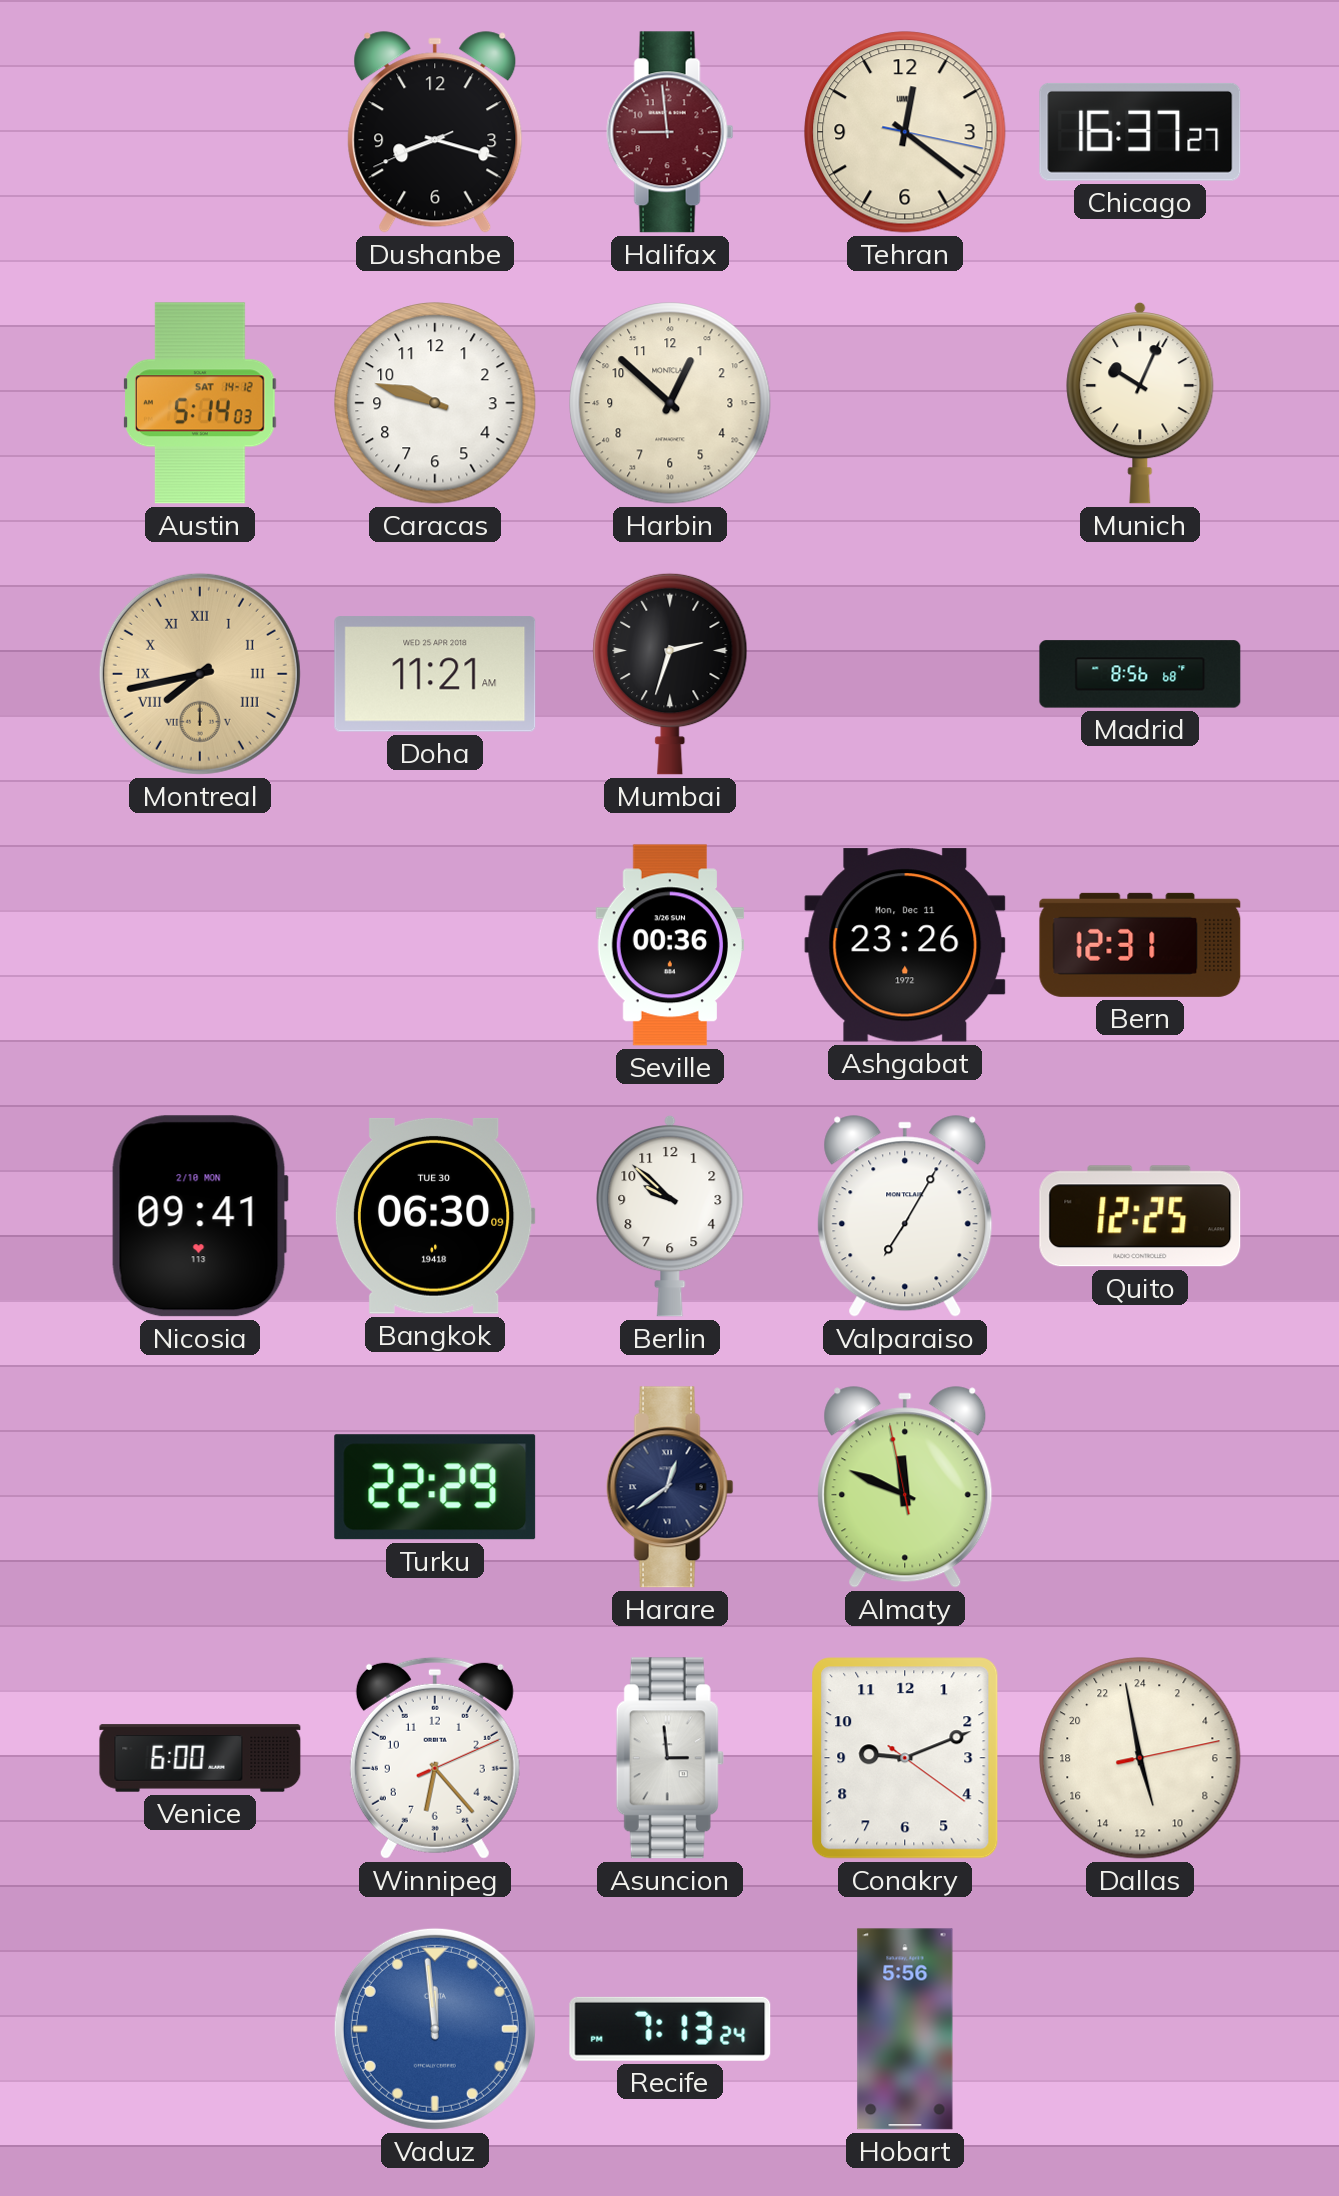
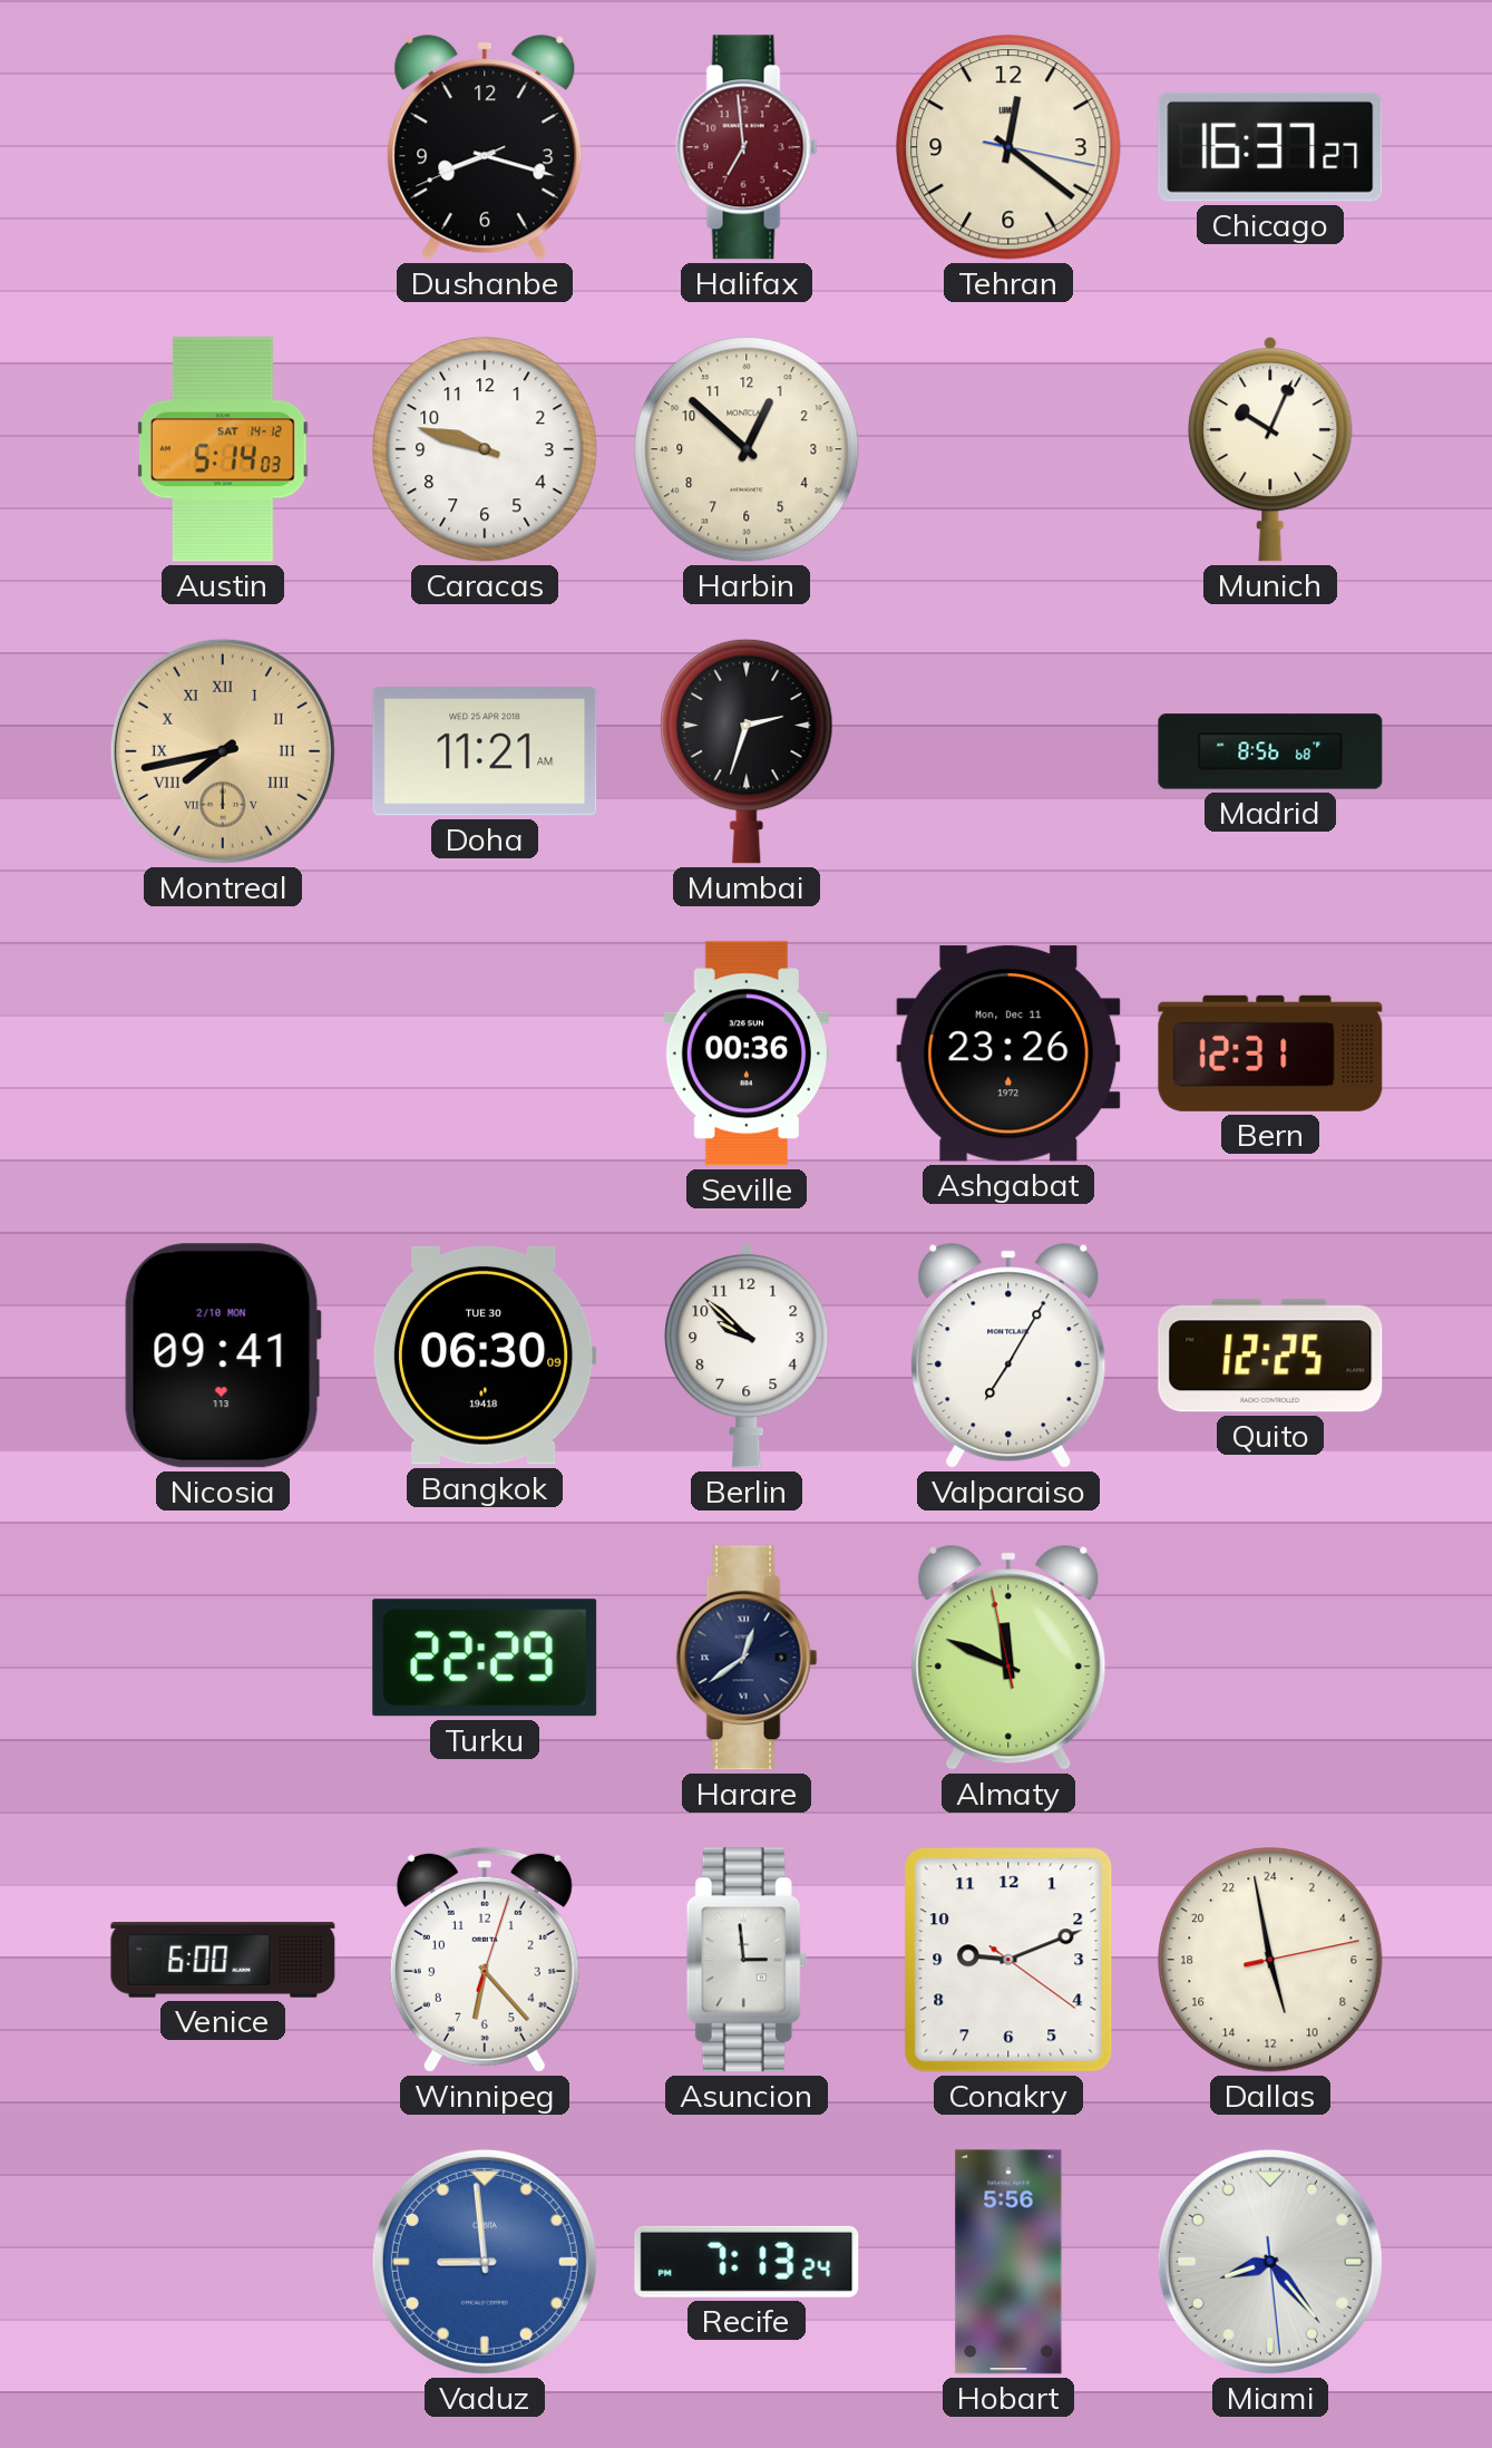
Halifax: 8:59 -> 6:59
Winnipeg: 6:23:11 -> 6:23:03
Vaduz: 11:59 -> 8:59
Miami: none -> 8:23
